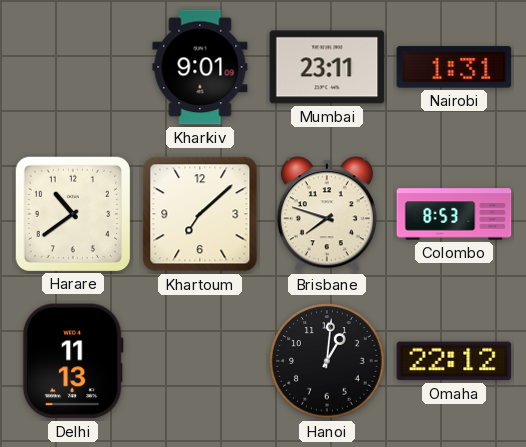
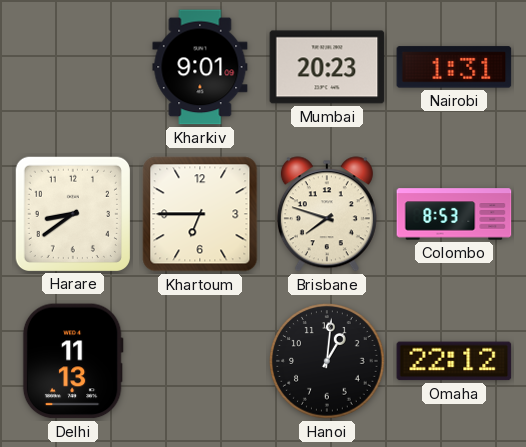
Mumbai: 23:11 -> 20:23
Harare: 10:39 -> 8:39
Khartoum: 7:08 -> 6:45
